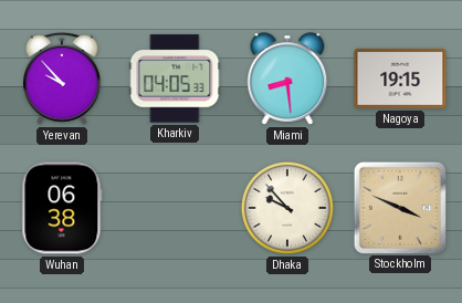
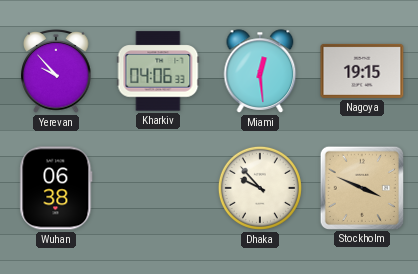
Kharkiv: 04:05 -> 04:06
Miami: 8:29 -> 12:29
